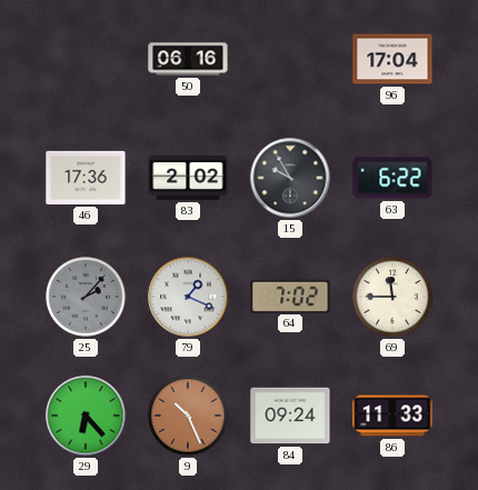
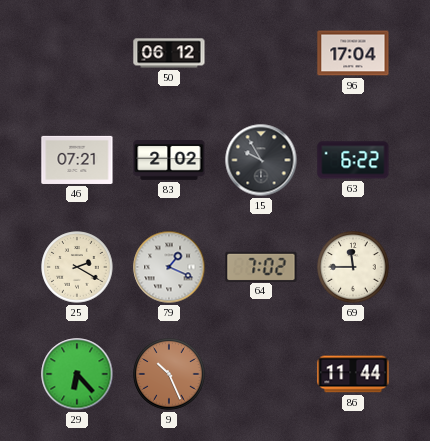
50: 06:16 -> 06:12
46: 17:36 -> 07:21
25: 2:07 -> 2:20
25 dial: grey -> cream
84: 09:24 -> none
86: 11:33 -> 11:44
